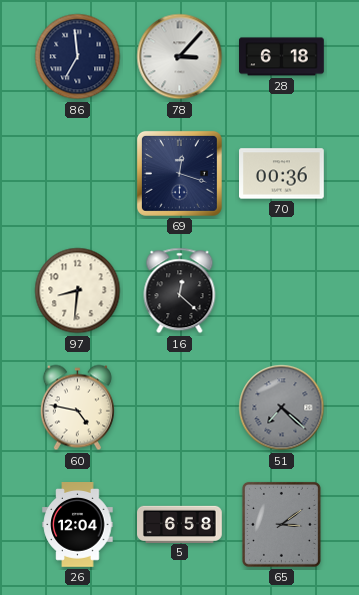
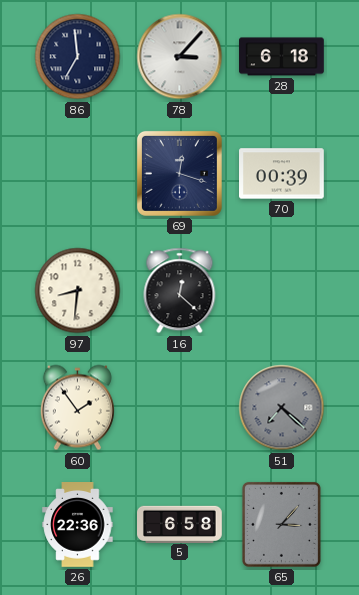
70: 00:36 -> 00:39
60: 4:47 -> 1:54
26: 12:04 -> 22:36
65: 3:09 -> 3:07
